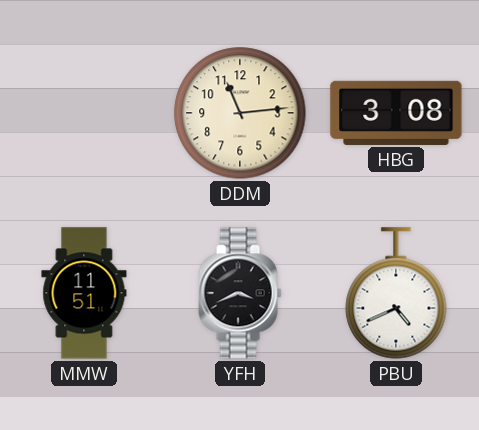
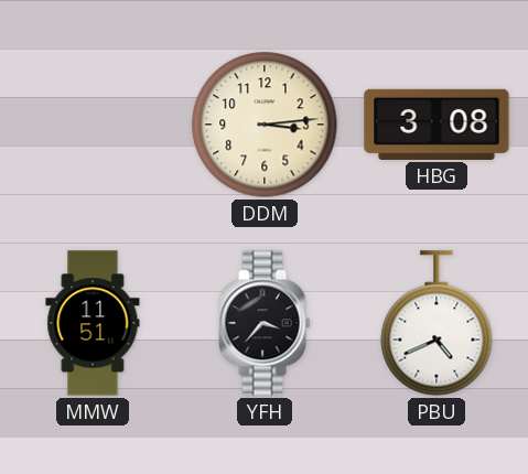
DDM: 11:14 -> 3:14
YFH: 3:41 -> 3:37
